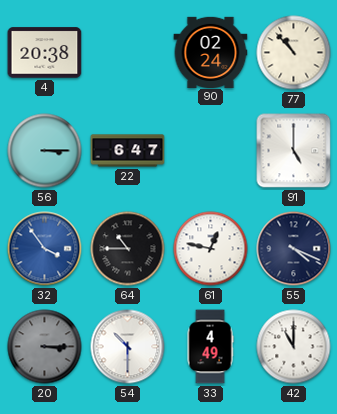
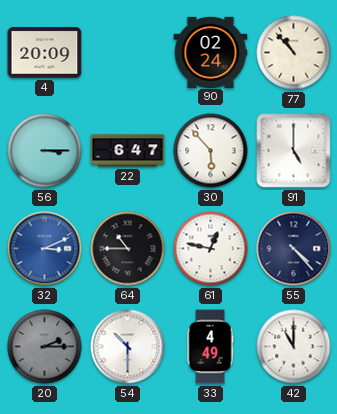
4: 20:38 -> 20:09
30: none -> 5:53
32: 3:54 -> 3:11
55: 4:19 -> 4:23
20: 3:15 -> 2:15
